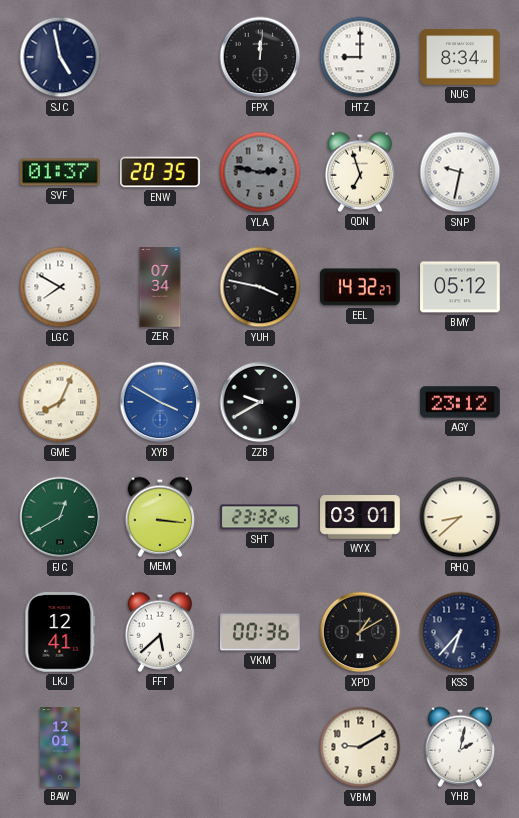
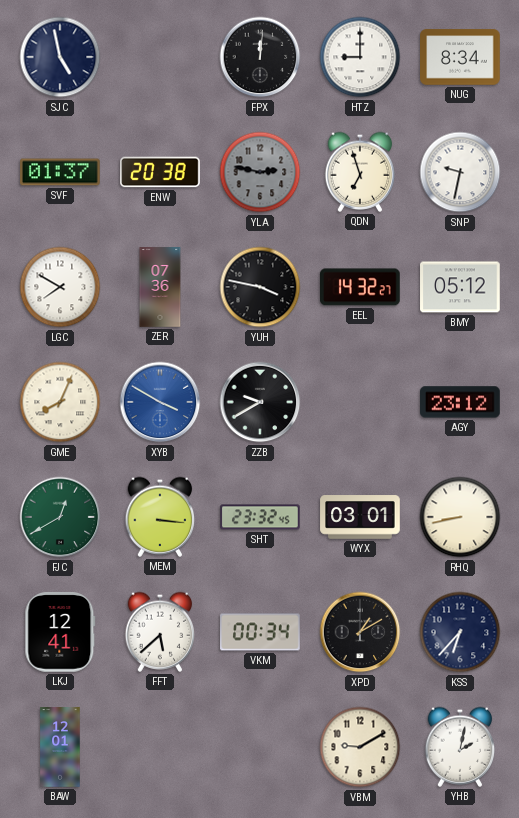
ENW: 20:35 -> 20:38
ZER: 07:34 -> 07:36
RHQ: 8:38 -> 8:43
VKM: 00:36 -> 00:34
